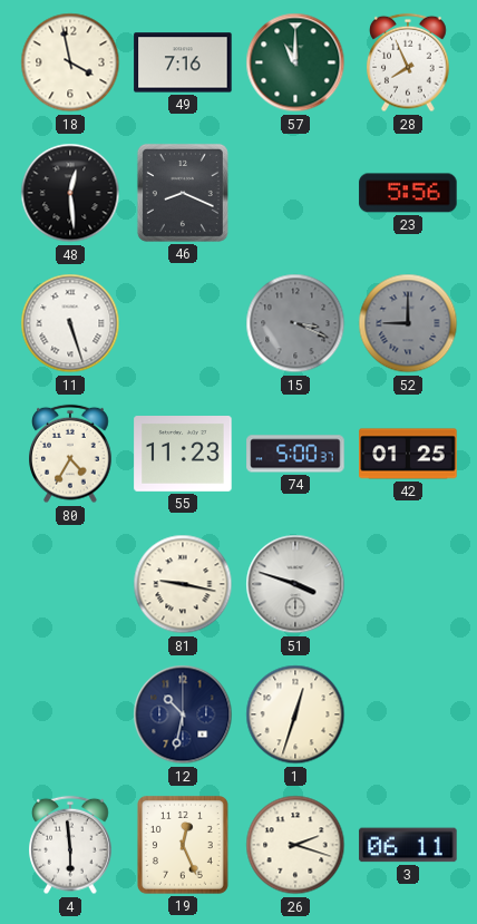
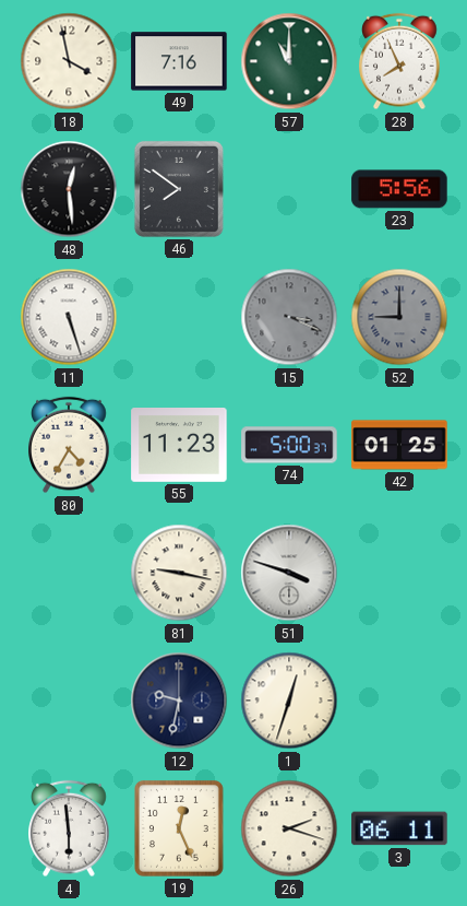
46: 8:19 -> 7:51
12: 10:32 -> 9:32
